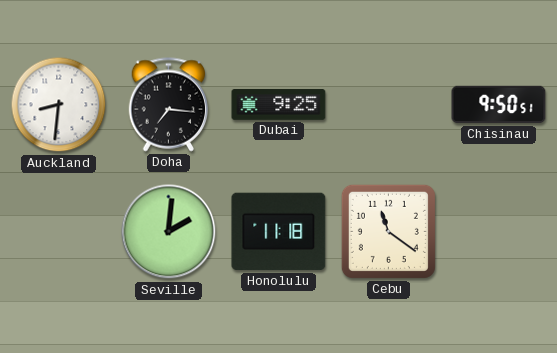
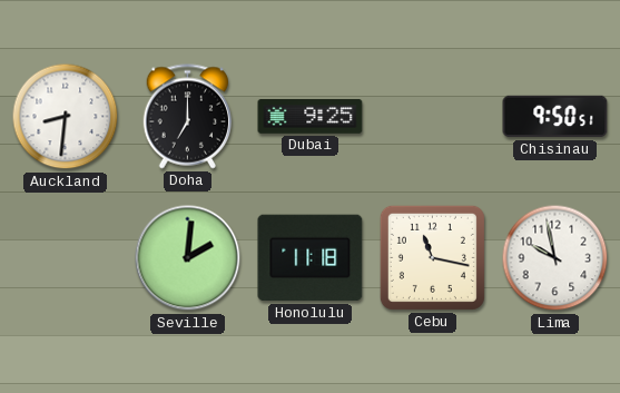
Doha: 7:16 -> 7:00
Cebu: 11:21 -> 11:17
Lima: none -> 9:58
